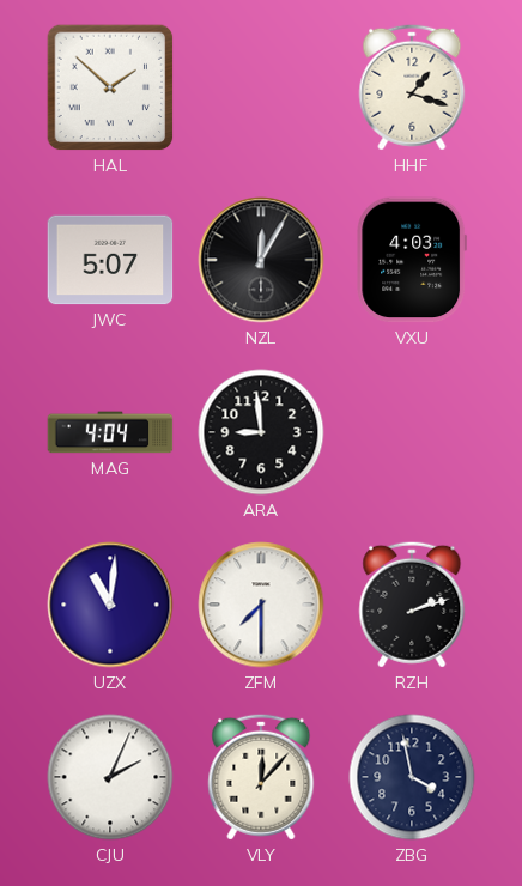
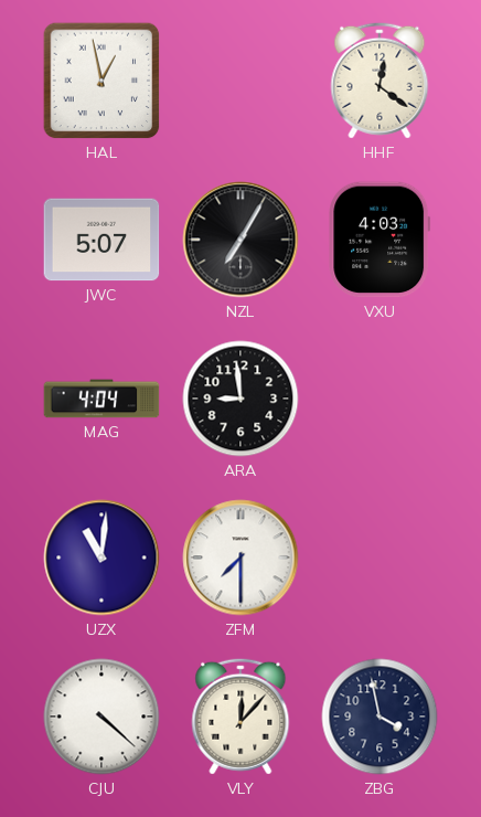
HAL: 1:52 -> 12:58
HHF: 1:18 -> 12:21
NZL: 12:05 -> 7:05
RZH: 2:12 -> none
CJU: 2:04 -> 4:22
